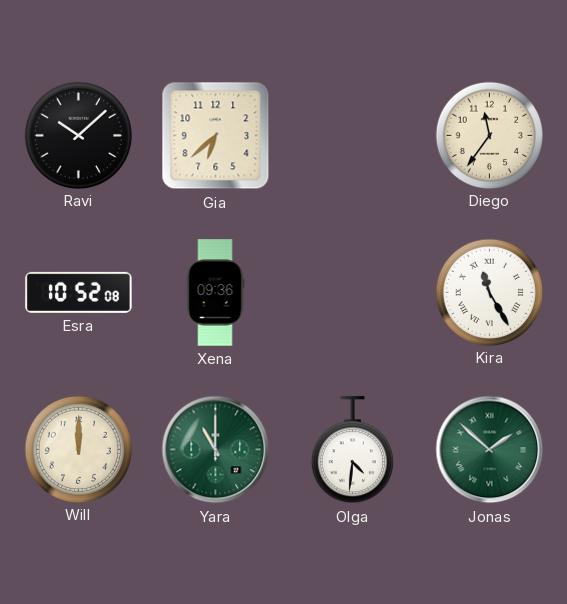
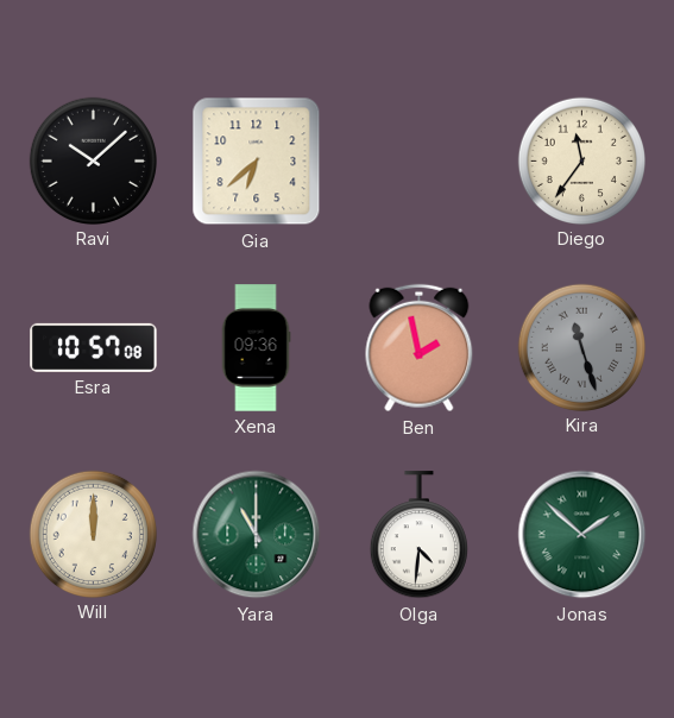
Esra: 10:52 -> 10:57
Ben: none -> 1:58
Kira: 11:25 -> 11:27
Kira dial: white -> grey
